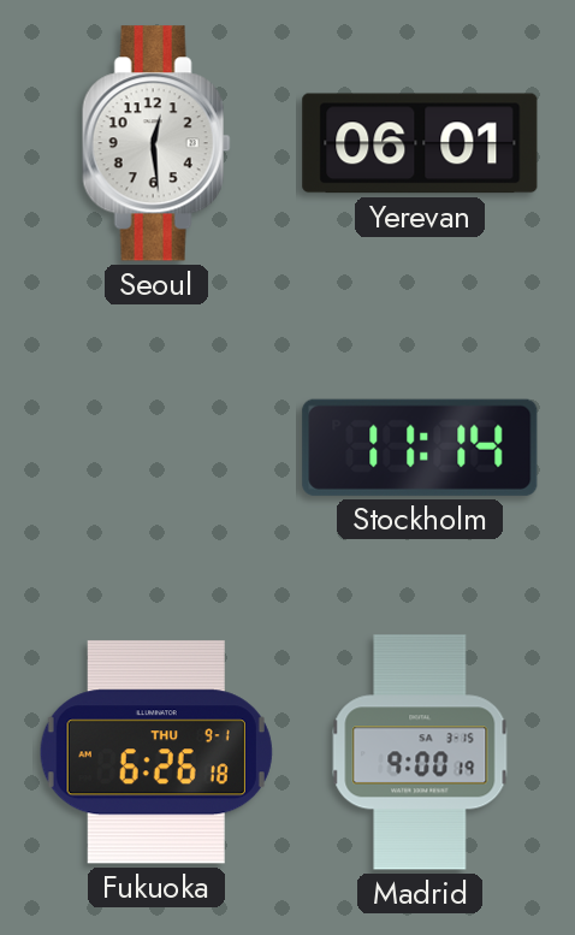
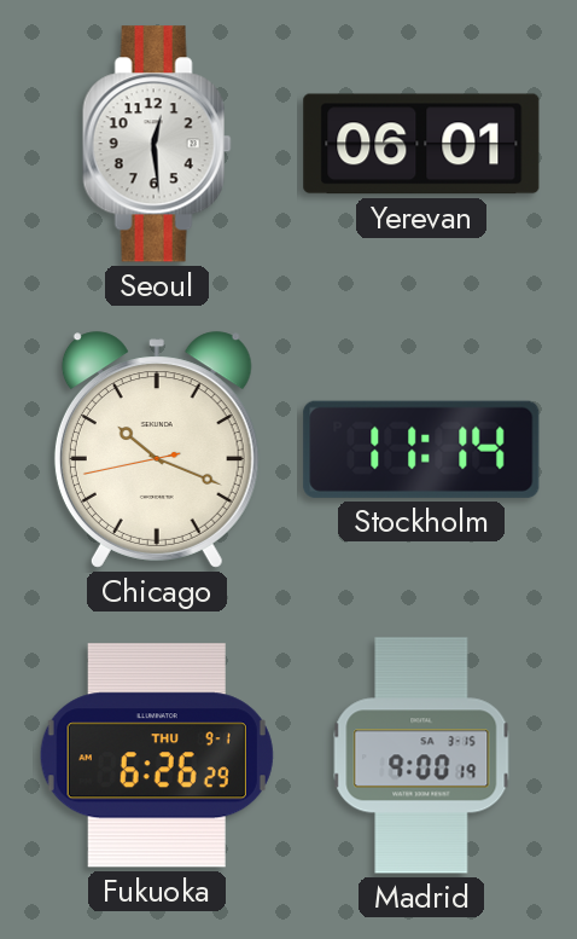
Chicago: none -> 10:18
Fukuoka: 6:26:18 -> 6:26:29
